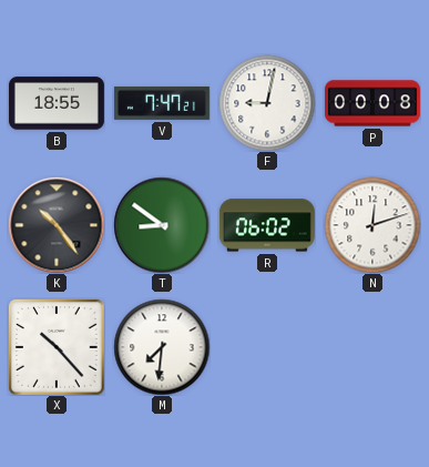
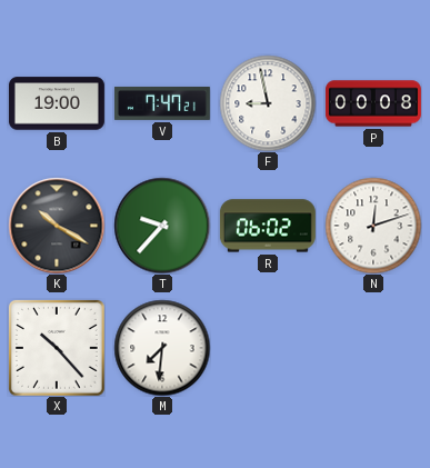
B: 18:55 -> 19:00
F: 9:02 -> 8:58
K: 10:24 -> 10:20
T: 8:51 -> 9:37
